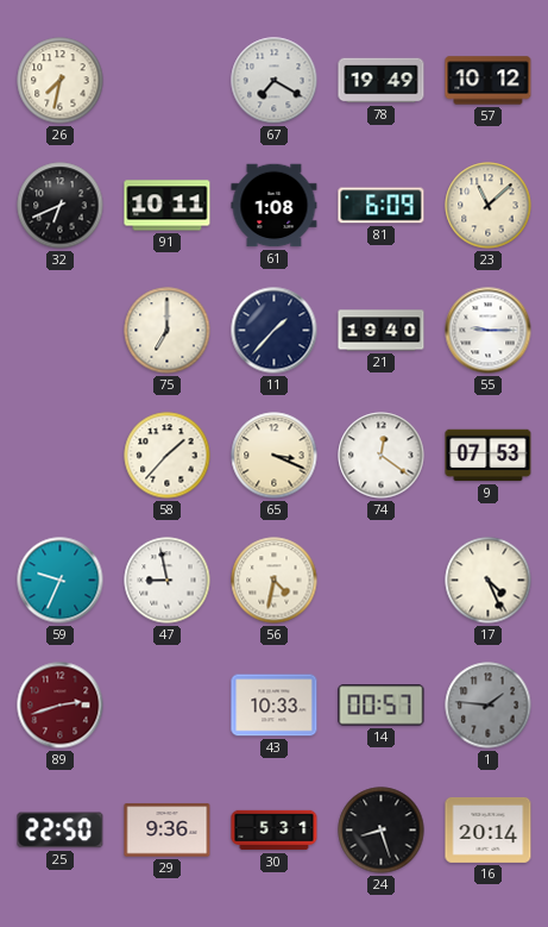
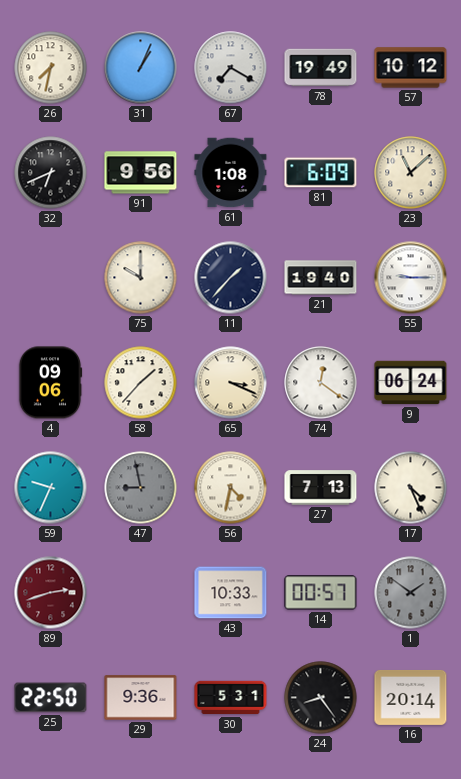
31: none -> 1:04
91: 10:11 -> 9:56
75: 7:00 -> 10:00
4: none -> 09:06
9: 07:53 -> 06:24
47 dial: white -> grey
27: none -> 7:13
1: 1:46 -> 1:51
24: 8:27 -> 8:24
